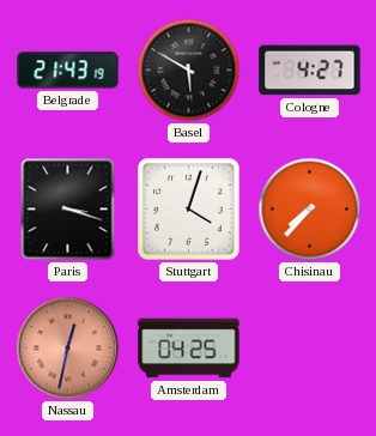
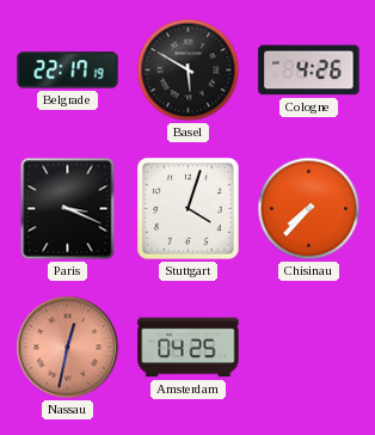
Belgrade: 21:43 -> 22:17
Cologne: 4:27 -> 4:26
Paris: 3:18 -> 3:19
